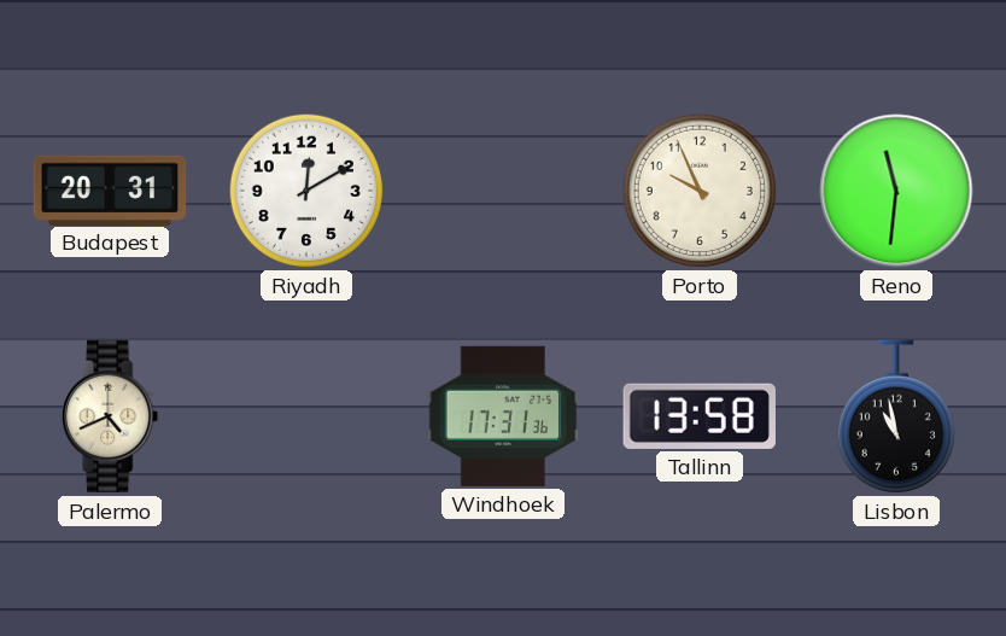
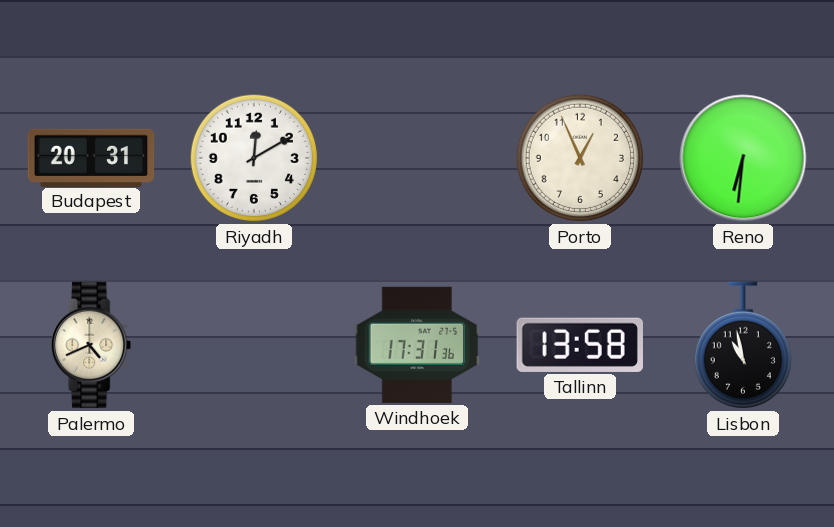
Porto: 9:56 -> 12:56
Reno: 11:31 -> 6:31
